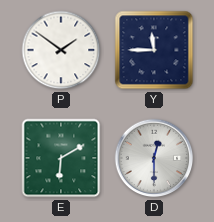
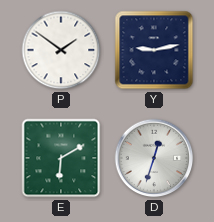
Y: 11:45 -> 9:13
D: 12:30 -> 12:33
